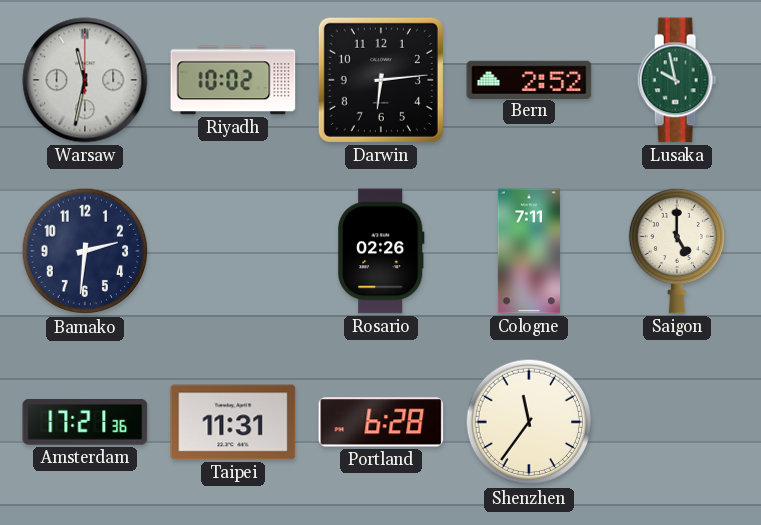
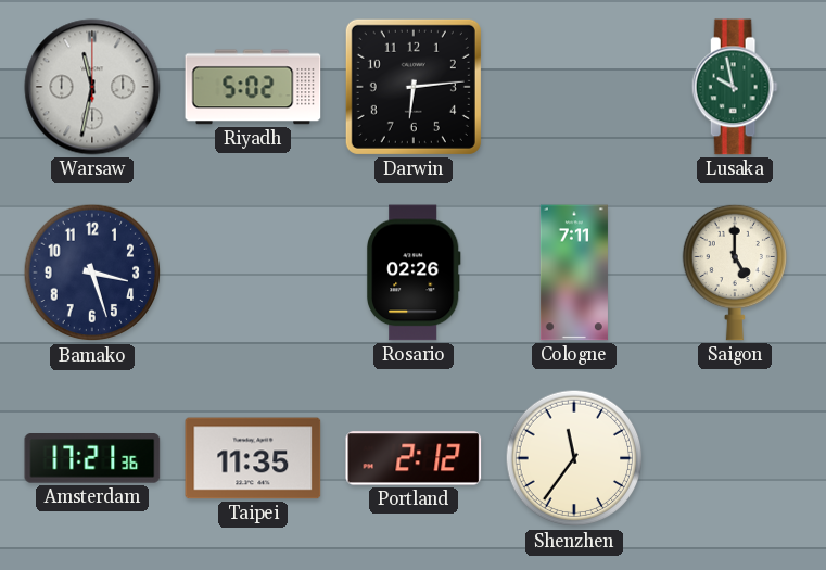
Riyadh: 10:02 -> 5:02
Bern: 2:52 -> none
Bamako: 2:31 -> 3:27
Taipei: 11:31 -> 11:35
Portland: 6:28 -> 2:12
